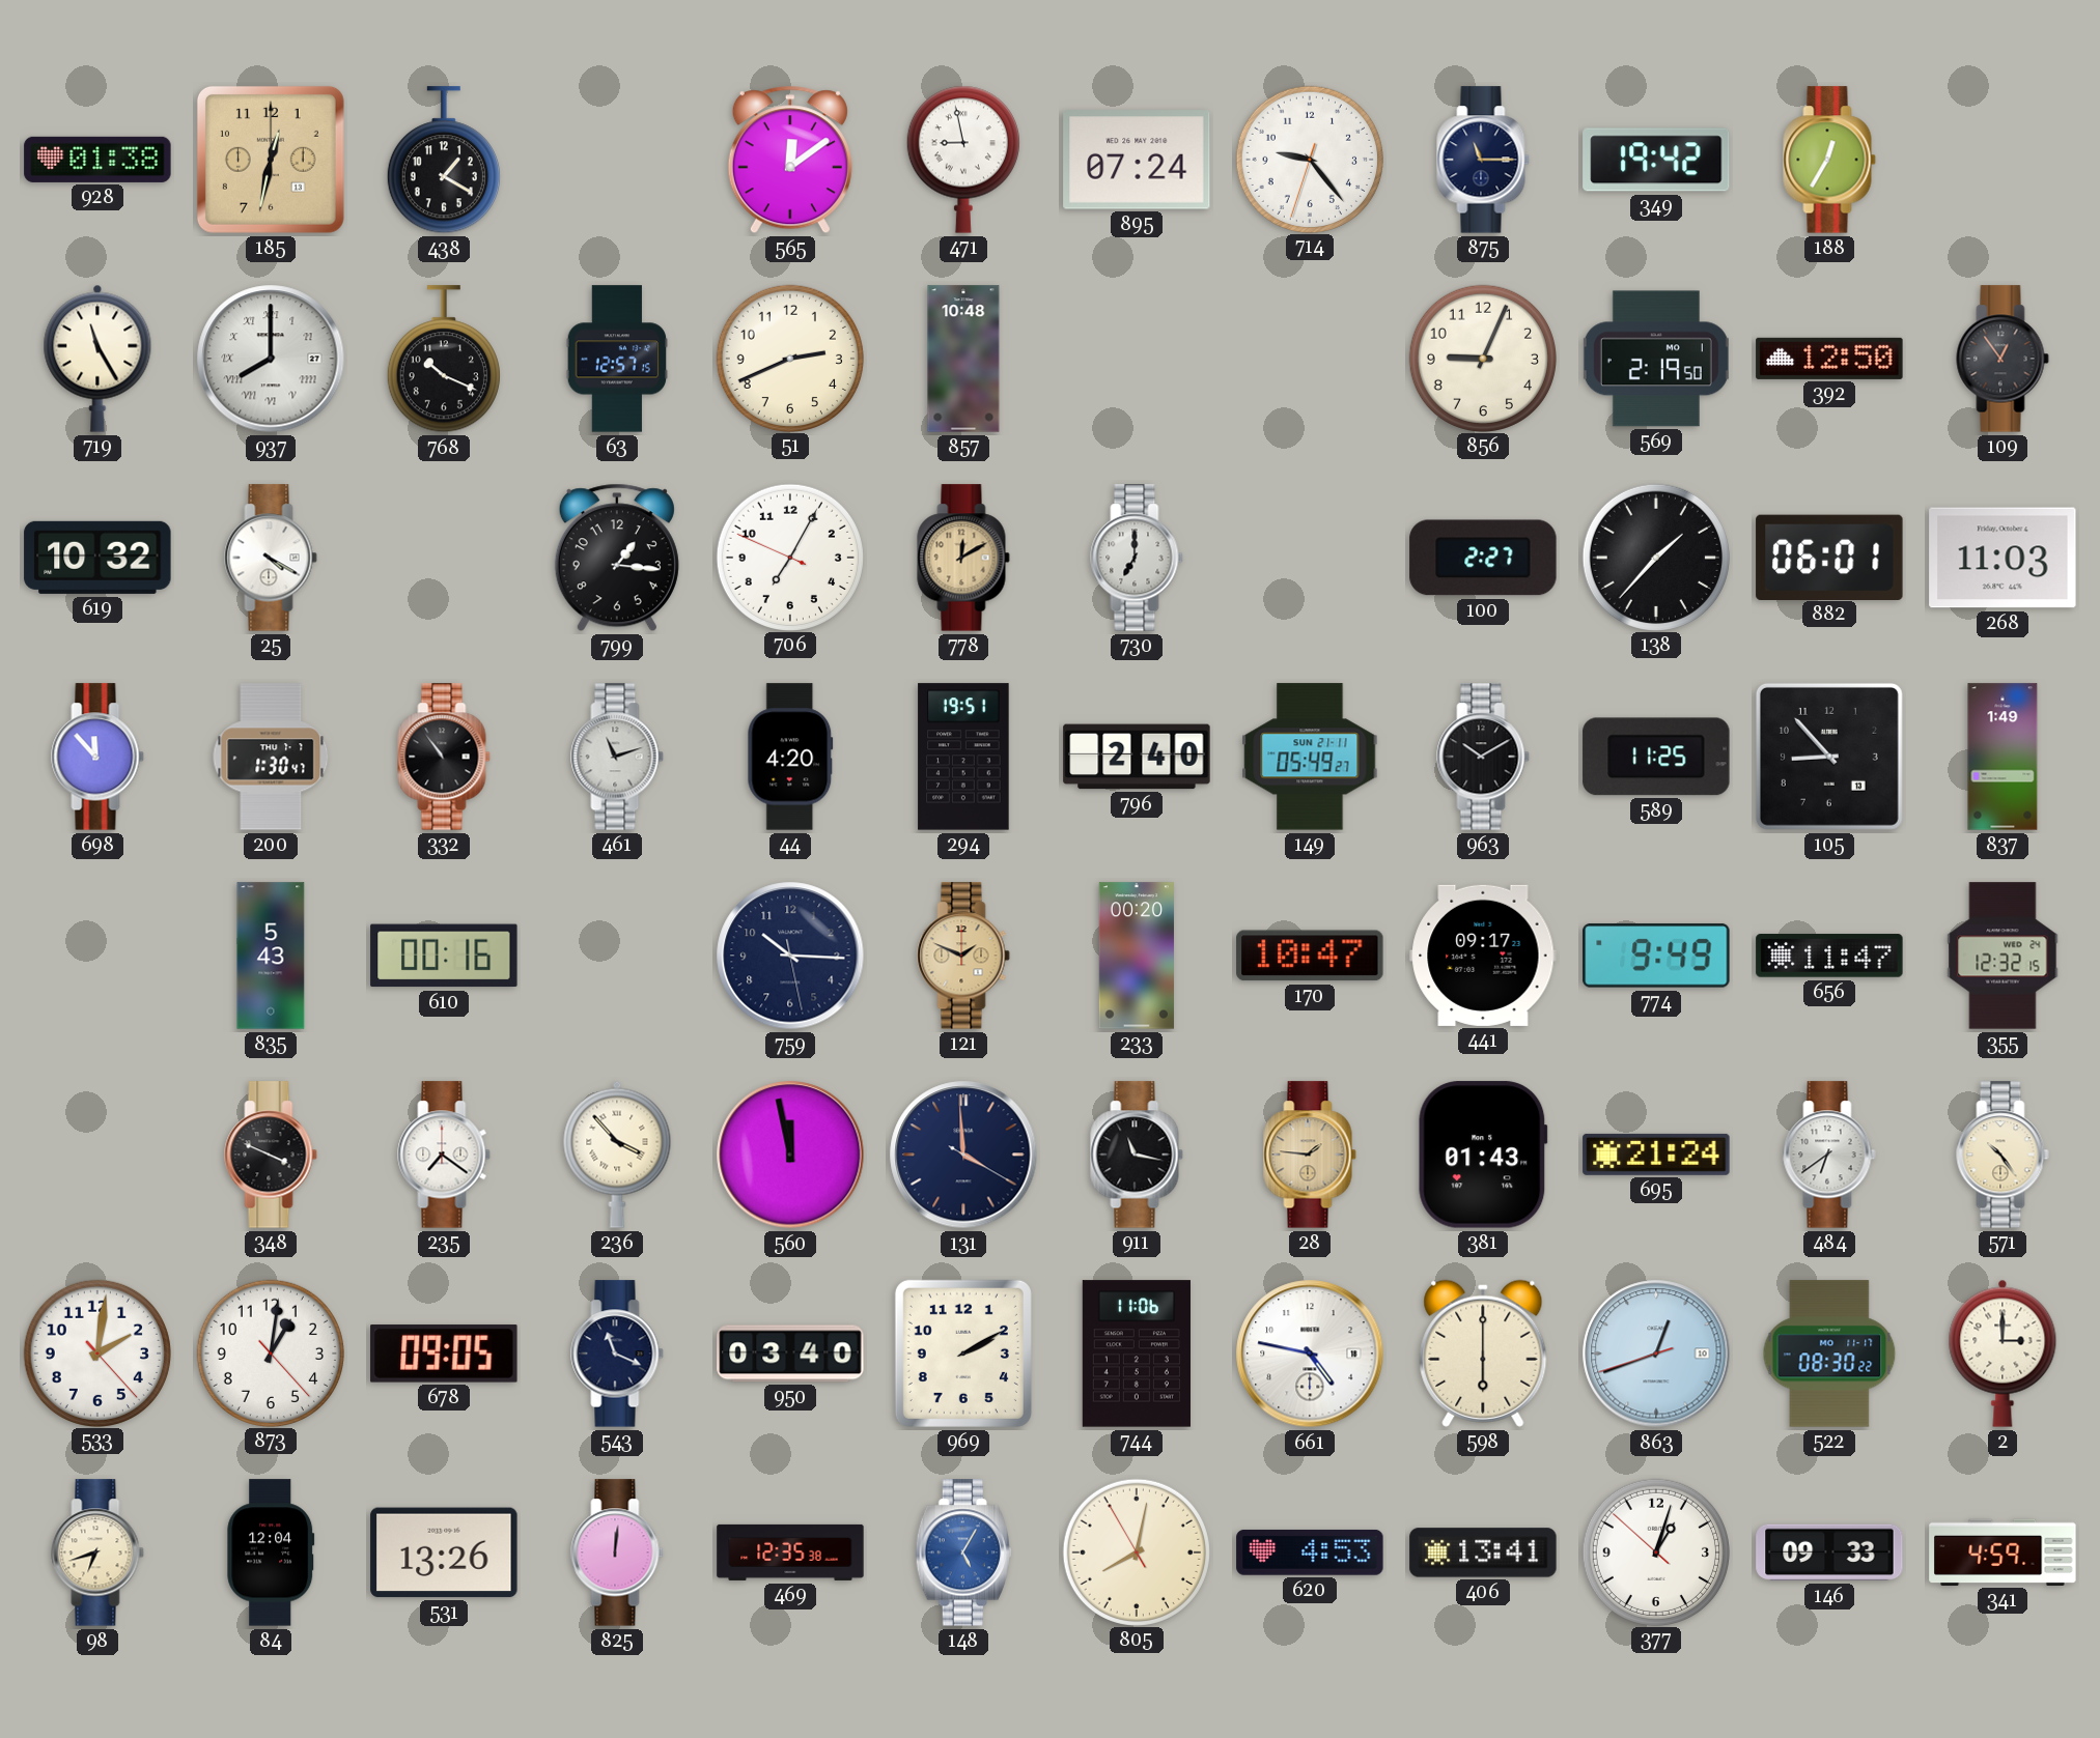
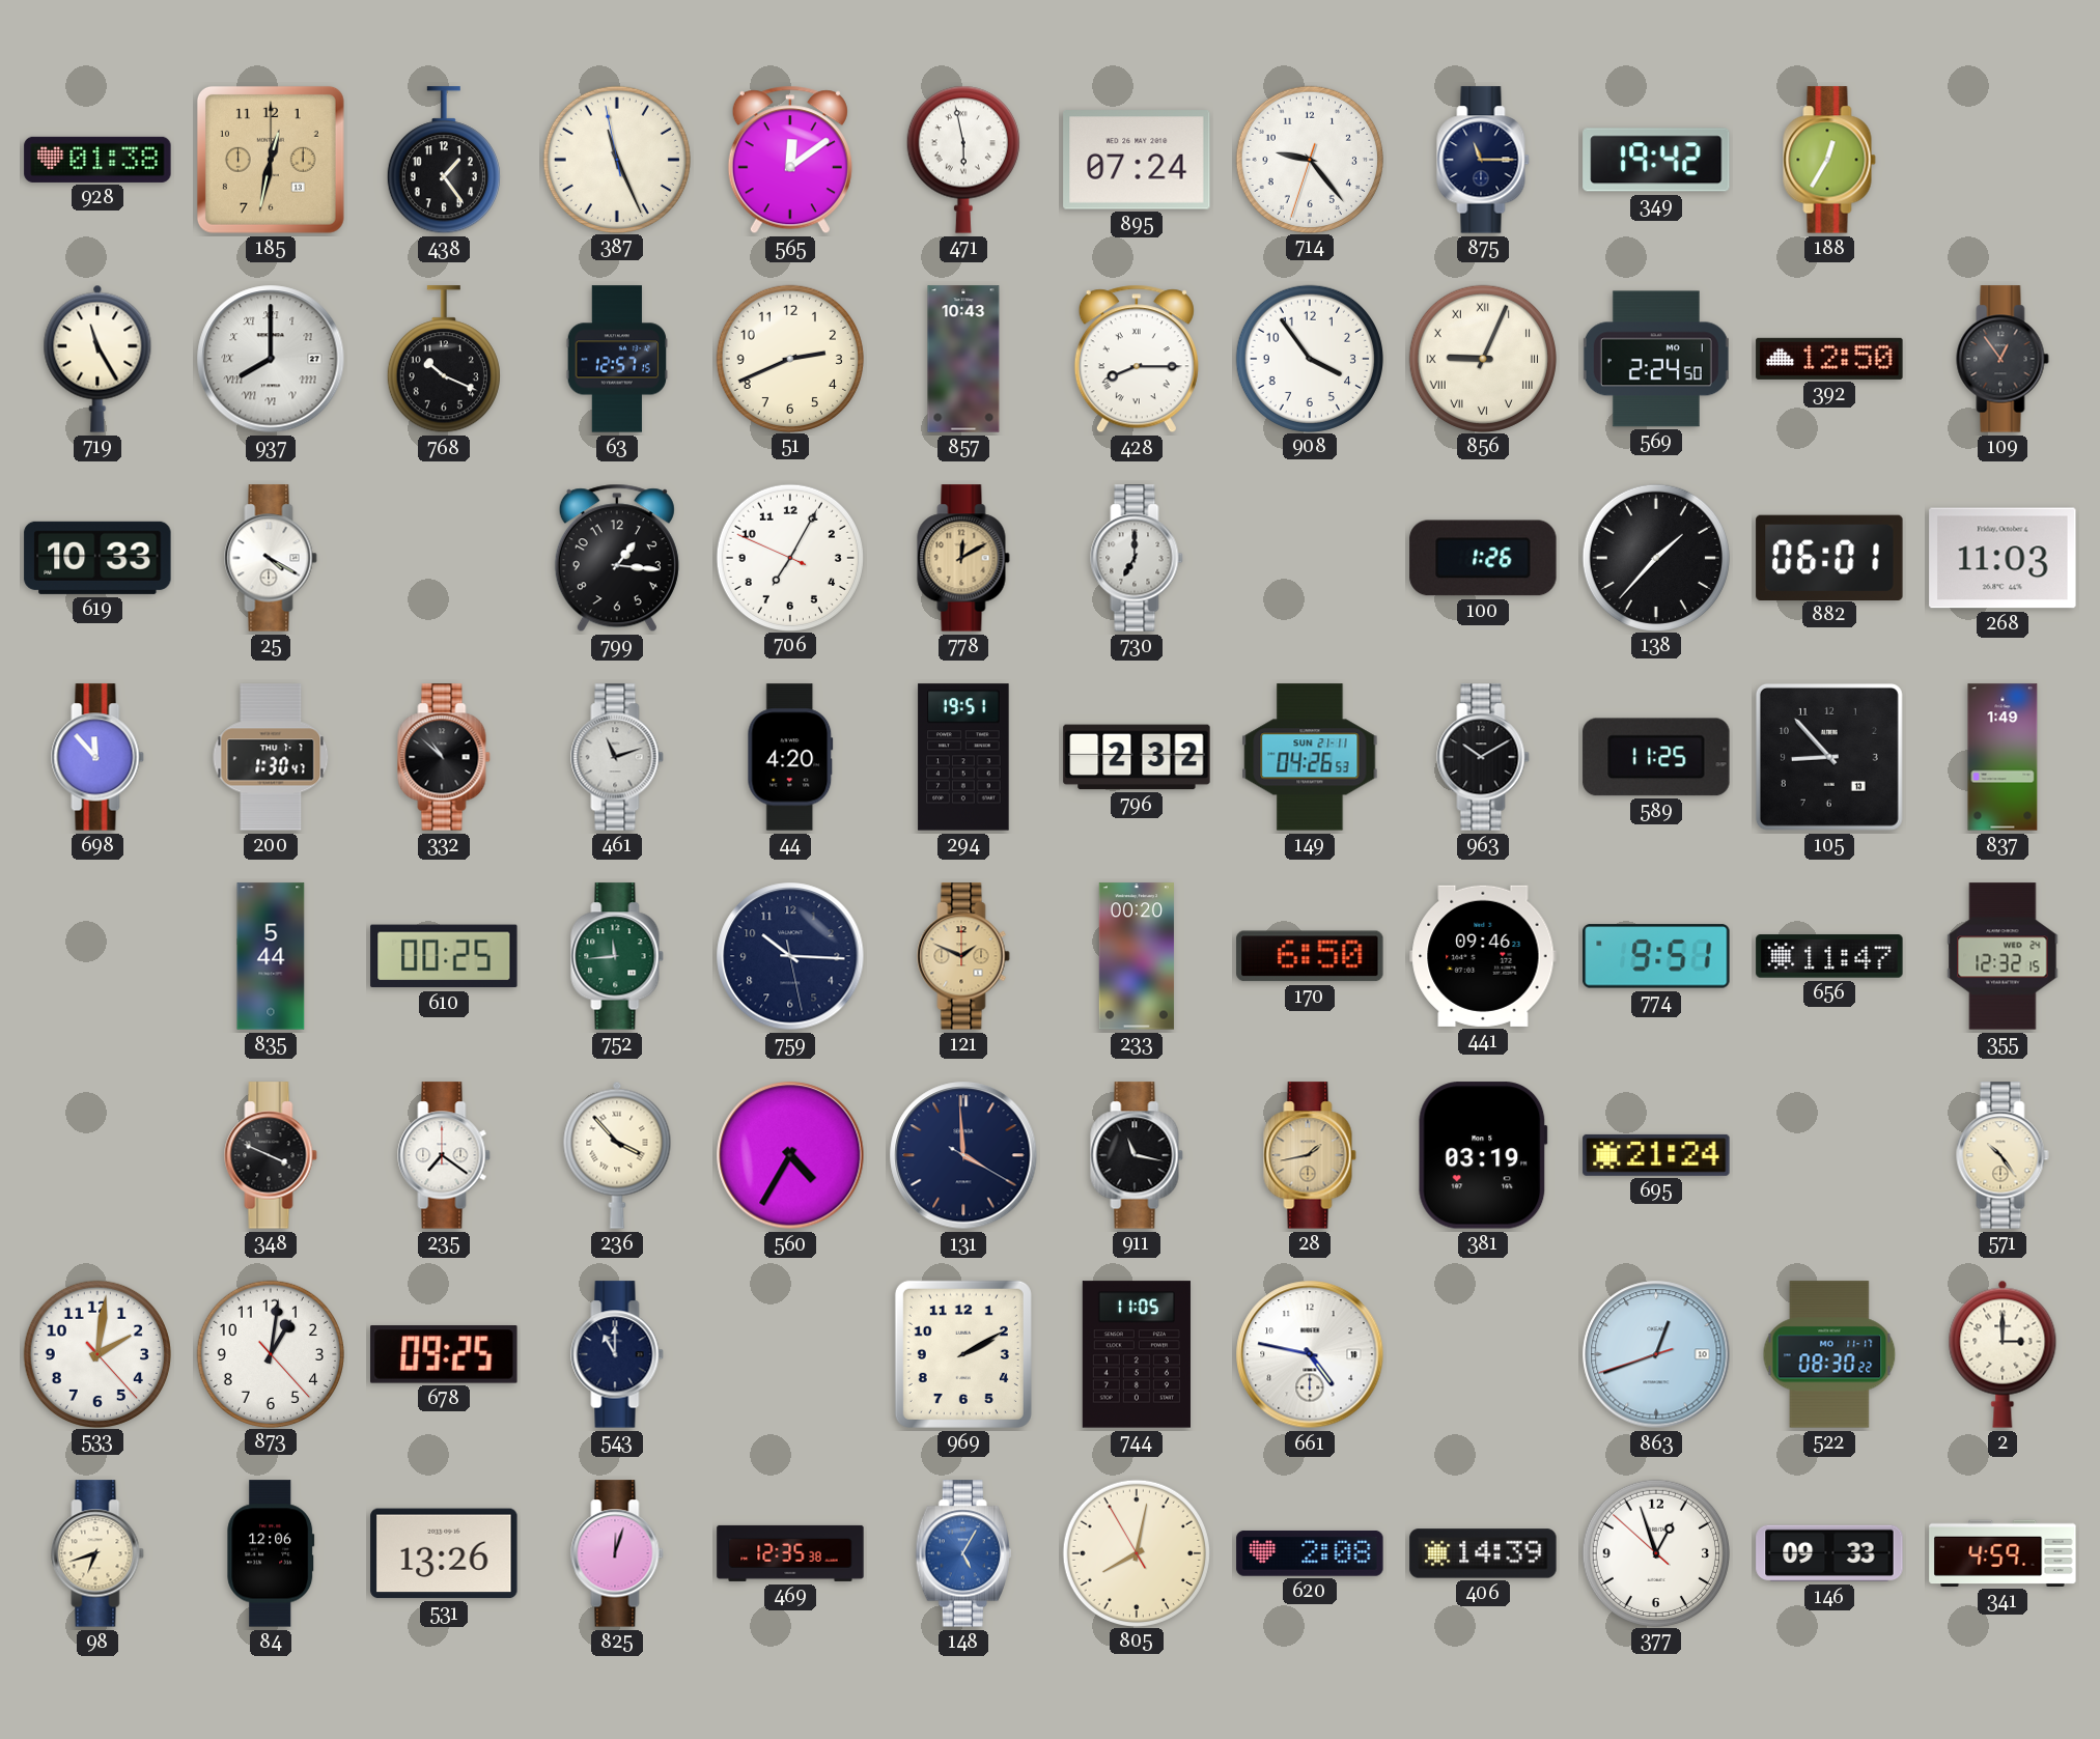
438: 1:20 -> 1:24
387: none -> 11:25
471: 8:58 -> 5:58
857: 10:48 -> 10:43
428: none -> 8:15
908: none -> 3:54
856 numerals: Arabic -> Roman
569: 2:19 -> 2:24
619: 10:32 -> 10:33
100: 2:27 -> 1:26
332: 10:54 -> 10:52
796: 2:40 -> 2:32
149: 05:49 -> 04:26
835: 5:43 -> 5:44
610: 00:16 -> 00:25
752: none -> 11:44
170: 10:47 -> 6:50
441: 09:17 -> 09:46
774: 9:49 -> 9:51
560: 11:58 -> 4:35
28: 1:46 -> 1:43
381: 01:43 -> 03:19
484: 6:39 -> none
678: 09:05 -> 09:25
543: 11:19 -> 11:00
950: 03:40 -> none
744: 11:06 -> 11:05
598: 6:00 -> none
84: 12:04 -> 12:06
825: 12:01 -> 12:03
620: 4:53 -> 2:08
406: 13:41 -> 14:39
377: 1:02 -> 12:56
